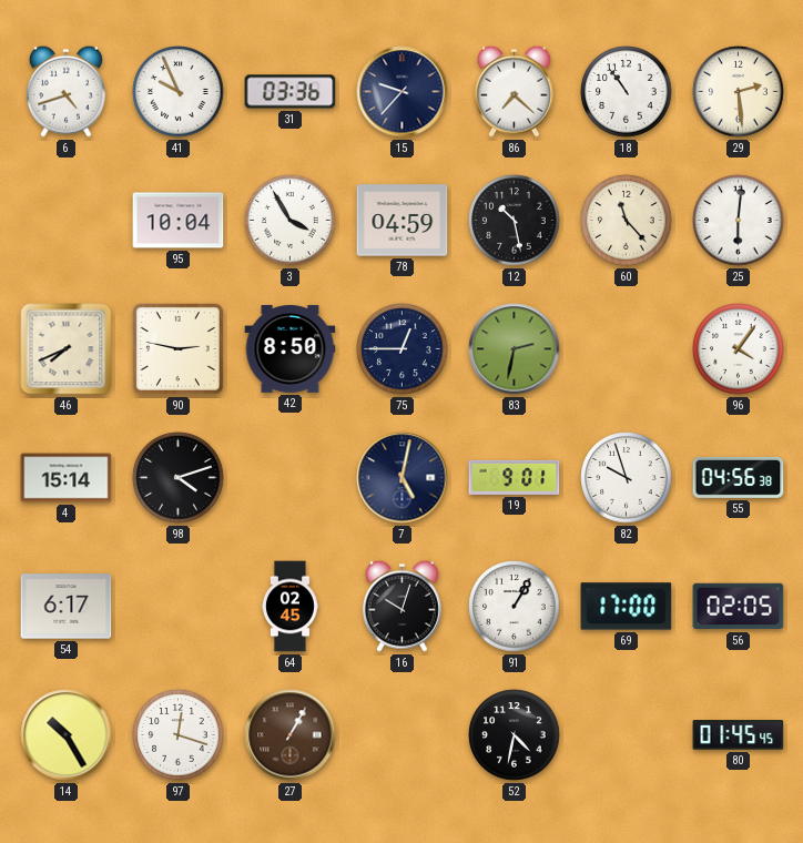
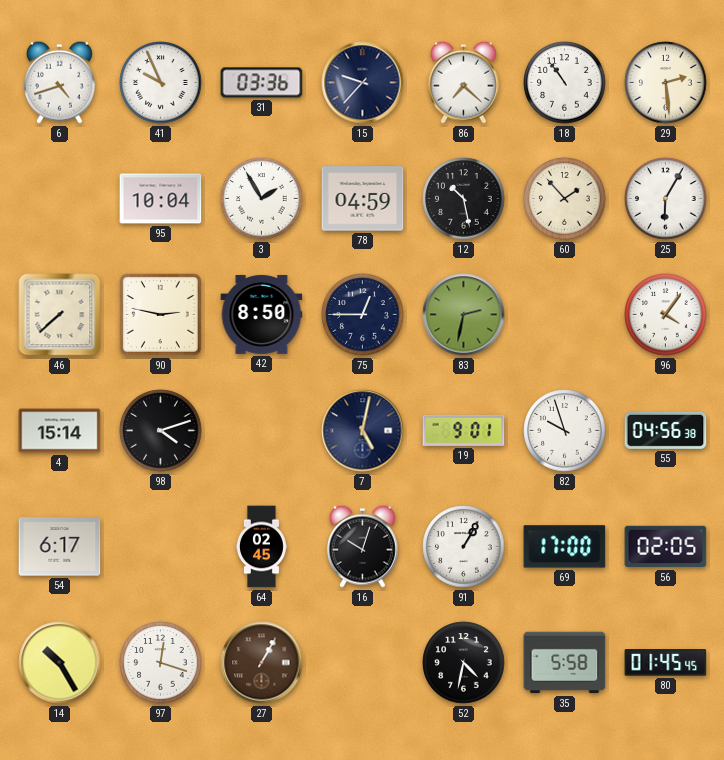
3: 3:55 -> 1:55
60: 11:23 -> 1:53
25: 6:01 -> 6:05
46: 7:41 -> 7:38
35: none -> 5:58
